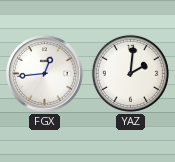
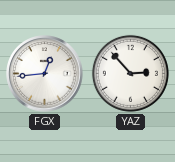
YAZ: 2:01 -> 2:53
